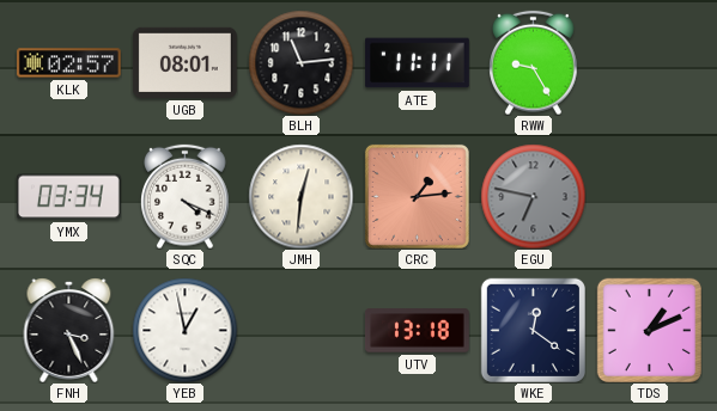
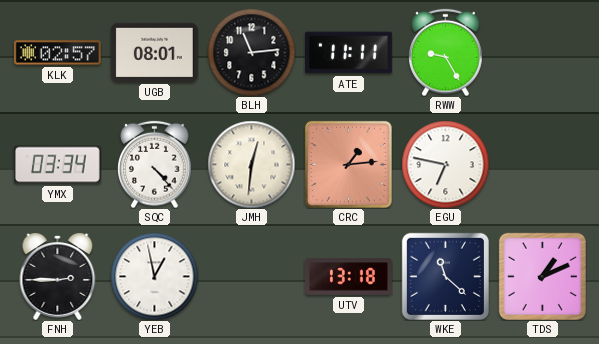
SQC: 4:19 -> 4:23
EGU dial: grey -> white
FNH: 3:26 -> 2:45
WKE: 12:21 -> 11:22
